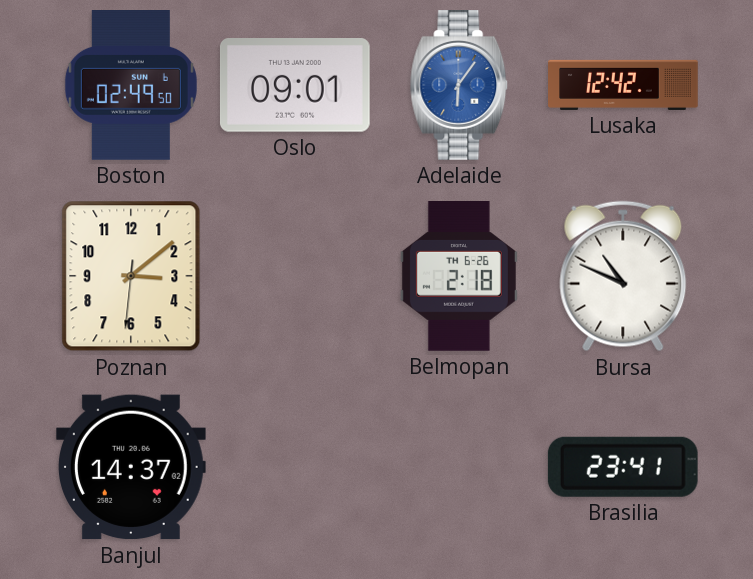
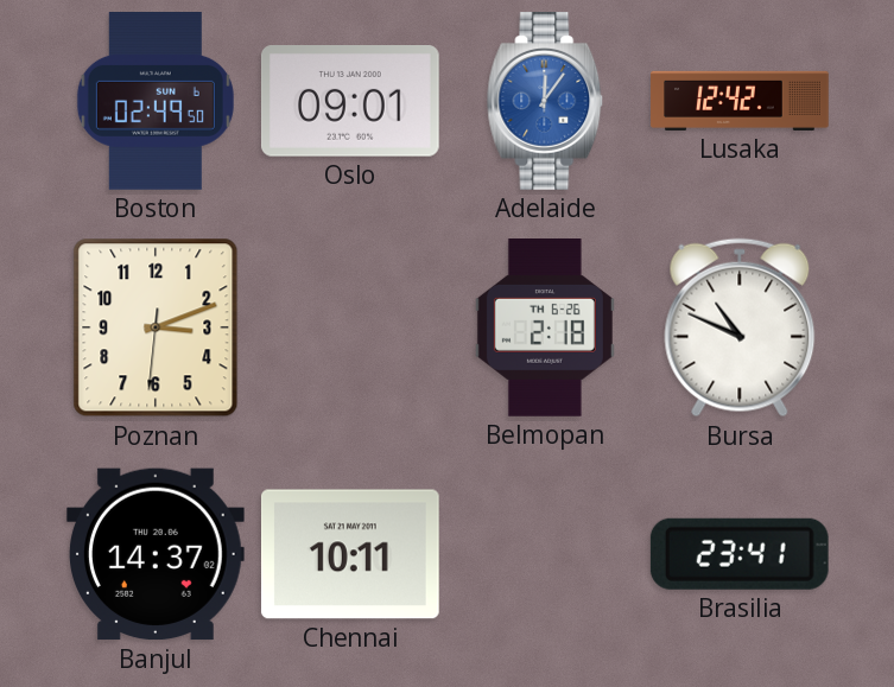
Adelaide: 6:06 -> 12:06
Poznan: 3:08 -> 3:11
Chennai: none -> 10:11
